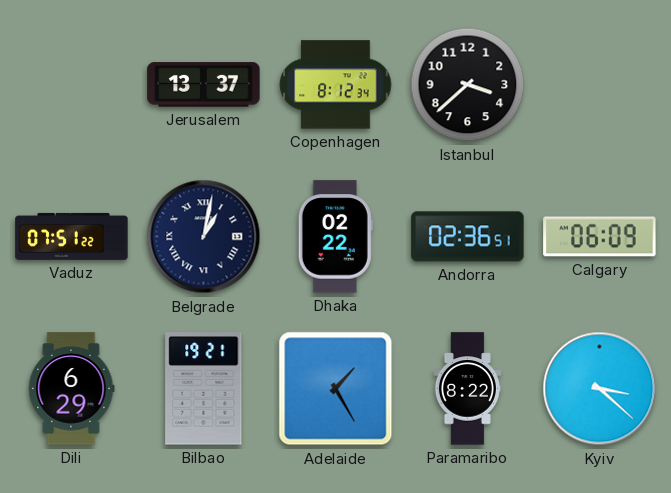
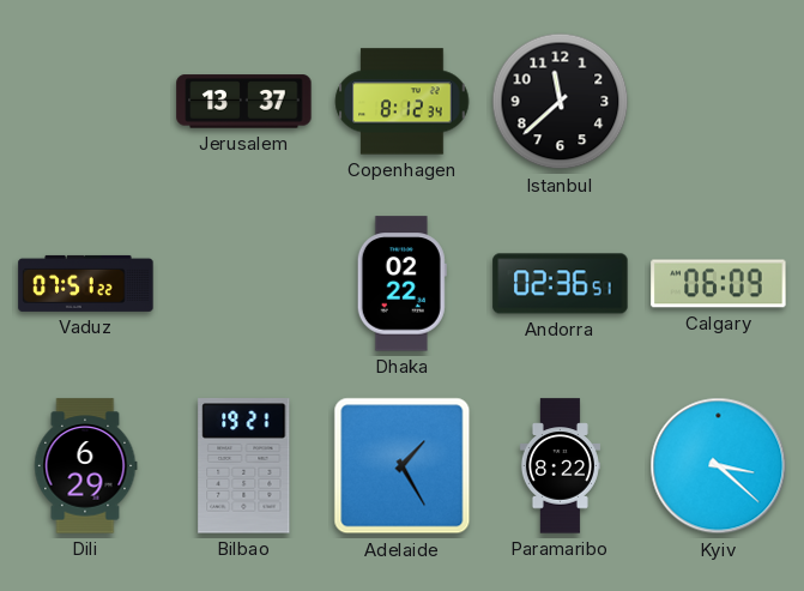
Istanbul: 3:38 -> 11:38
Belgrade: 1:02 -> none
